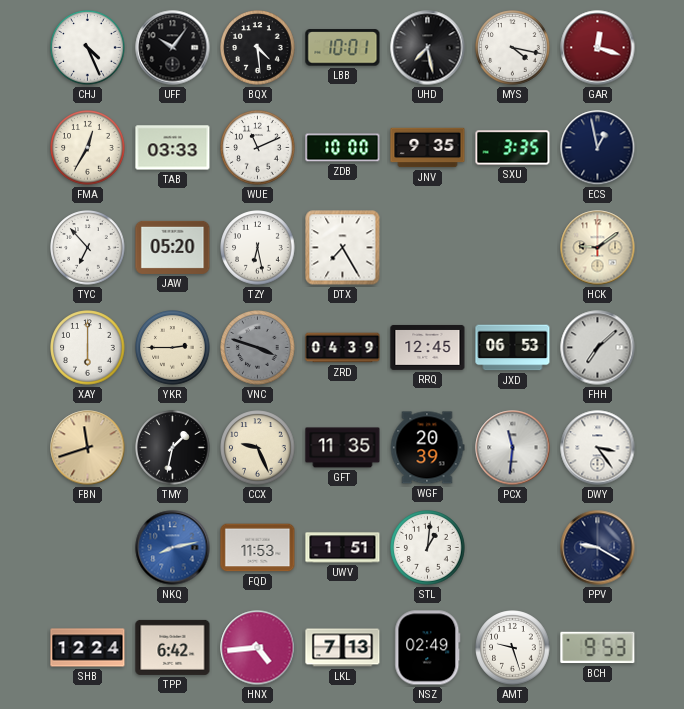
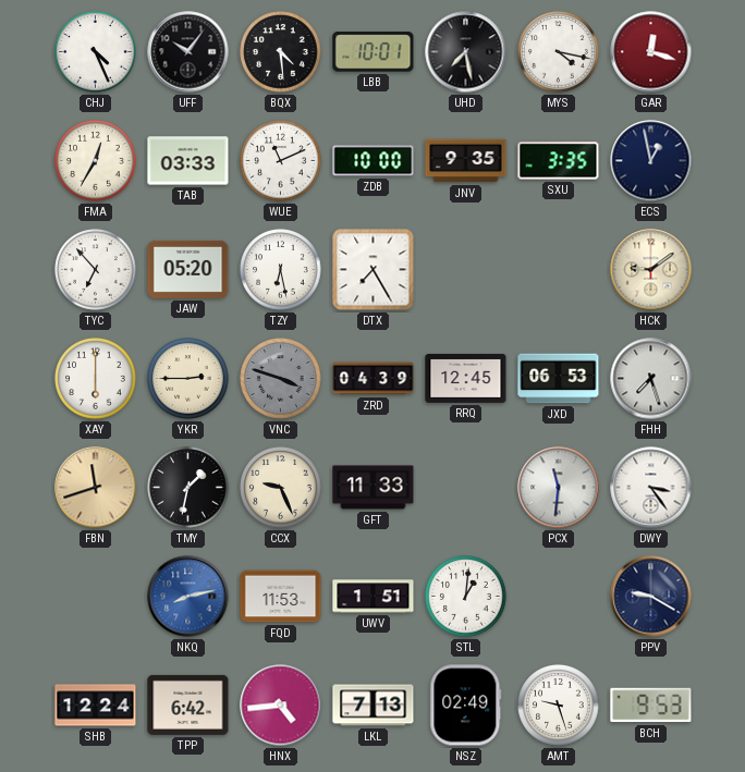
FHH: 7:08 -> 7:27
GFT: 11:35 -> 11:33
WGF: 20:39 -> none
